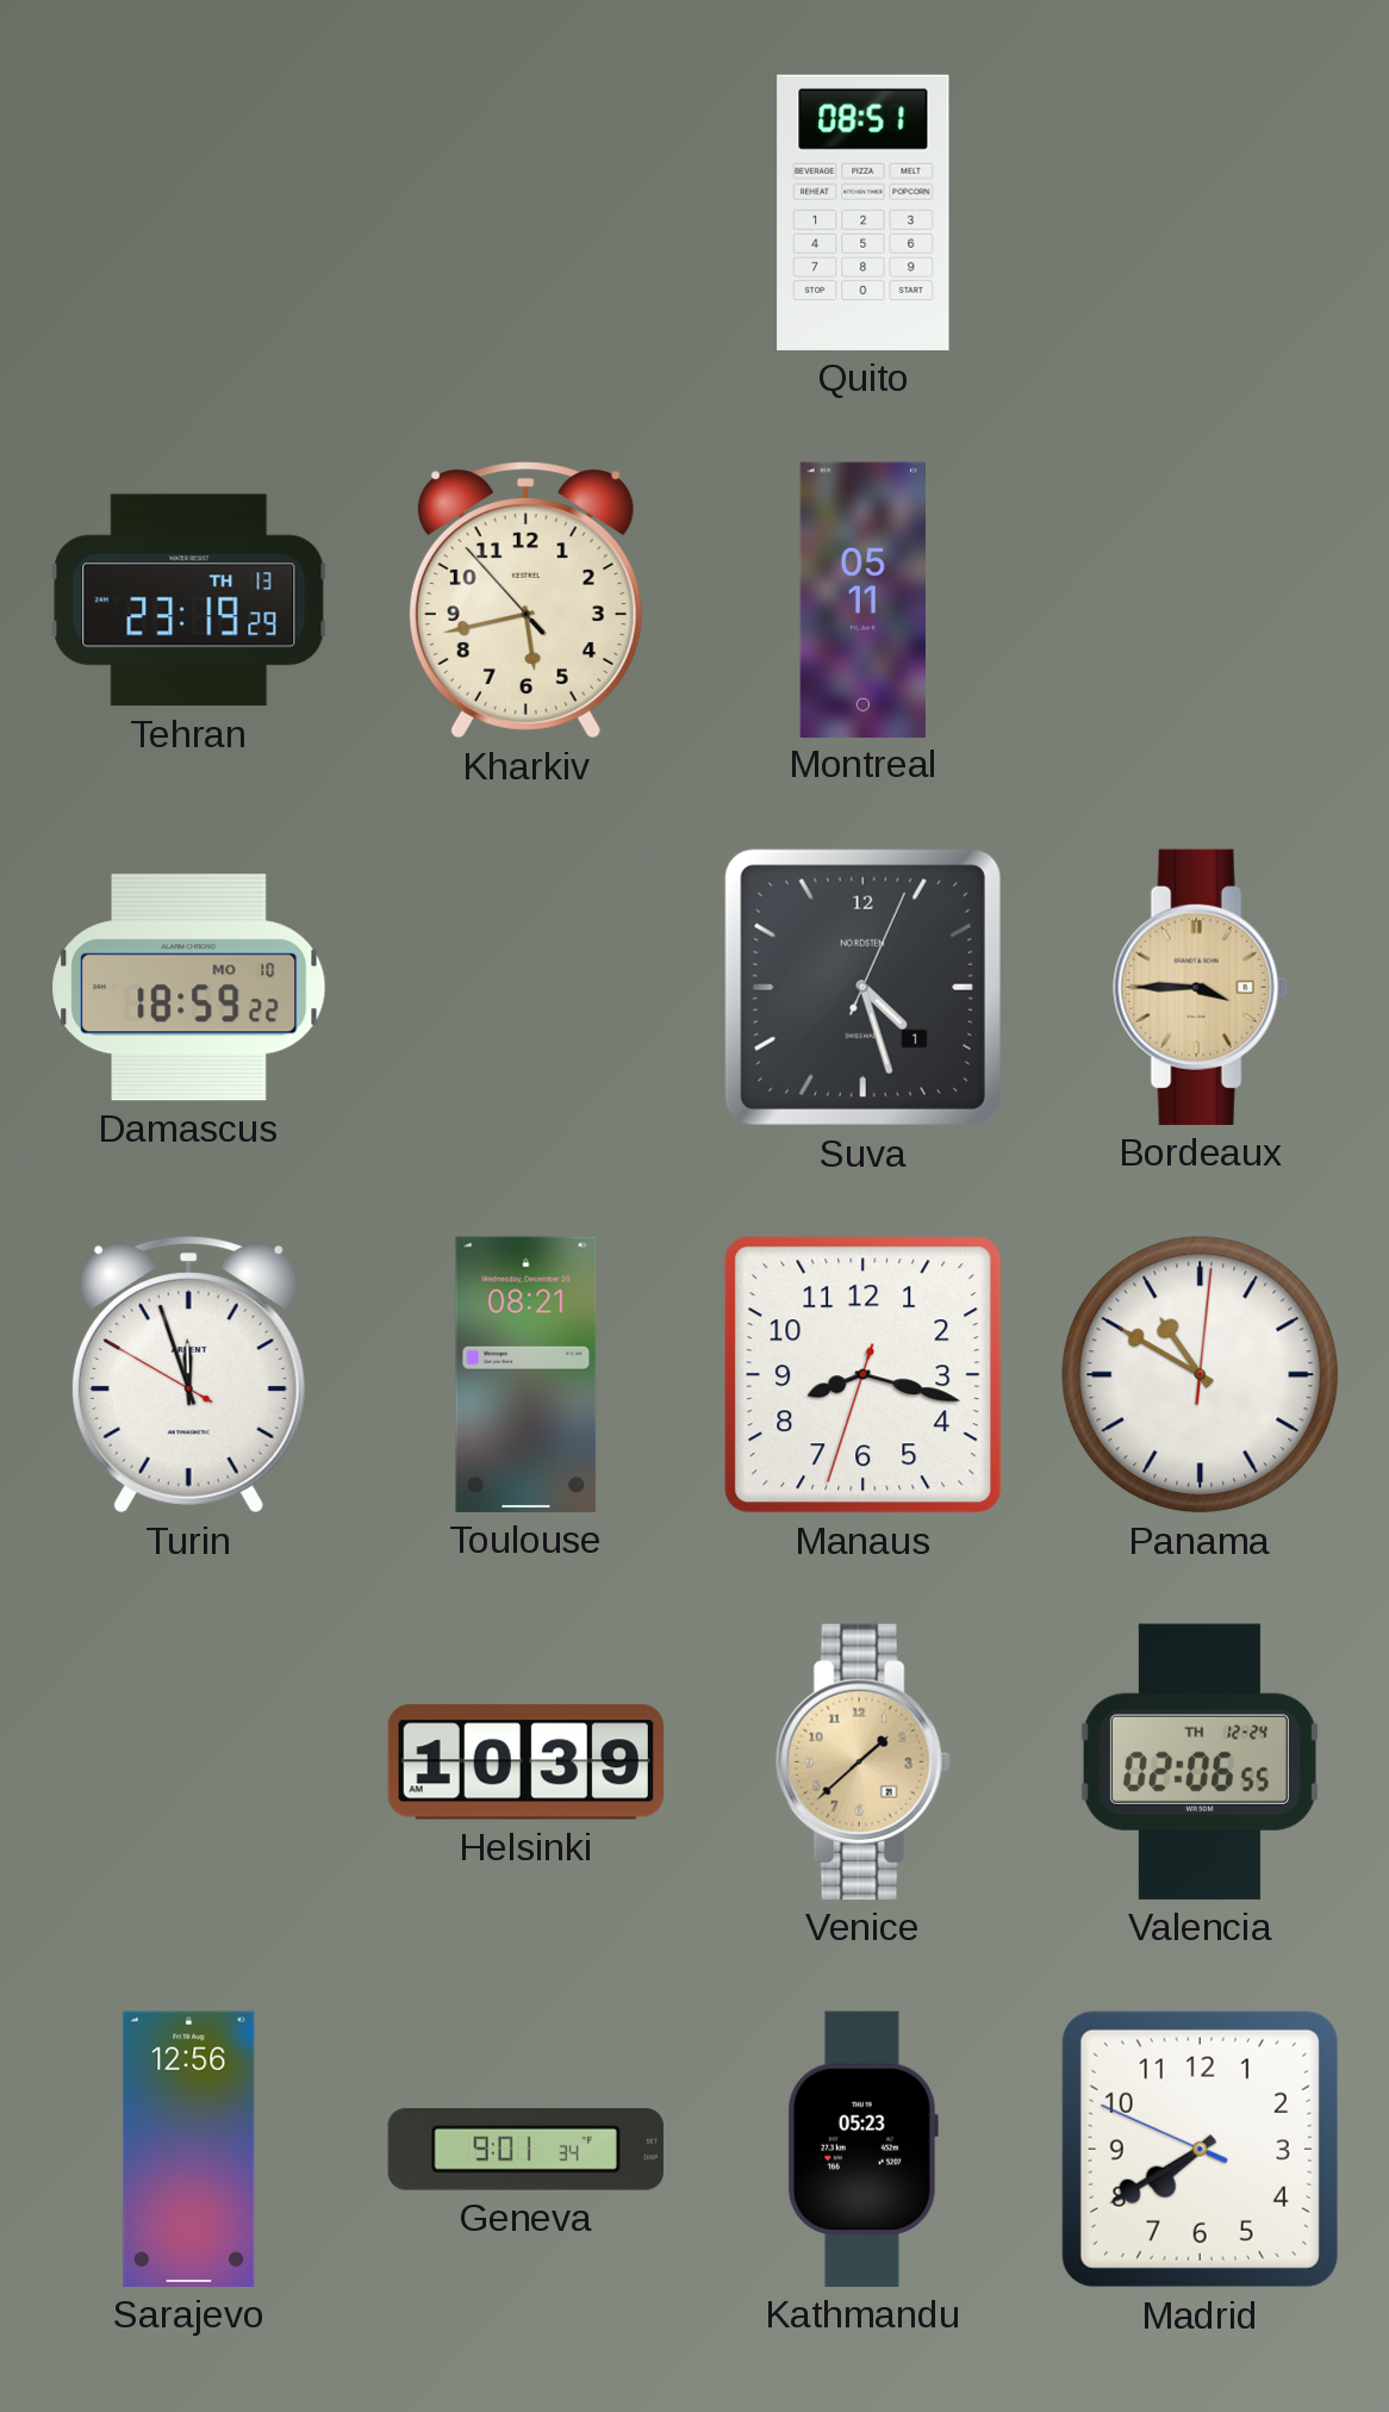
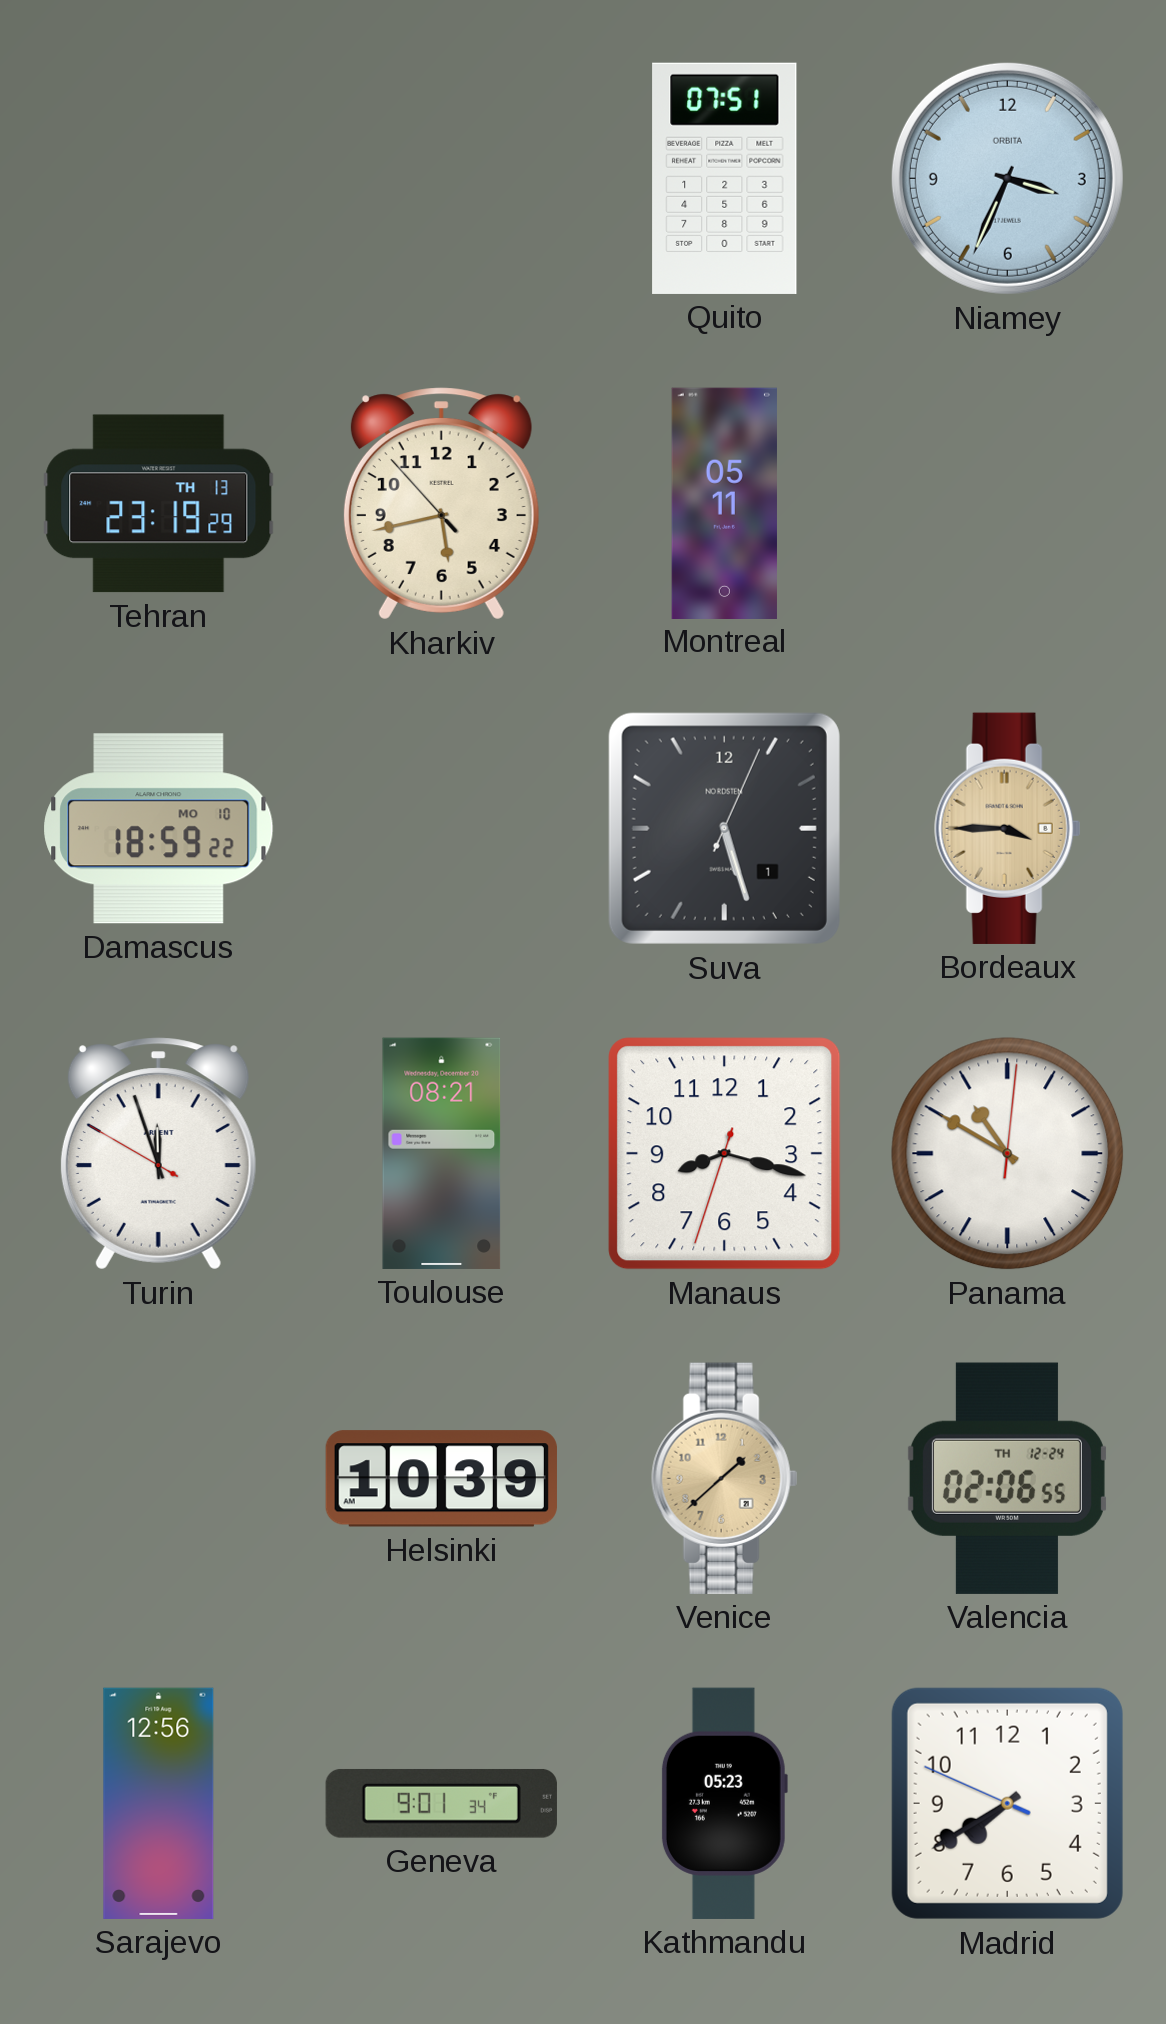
Quito: 08:51 -> 07:51
Niamey: none -> 3:34
Suva: 4:27 -> 5:27
